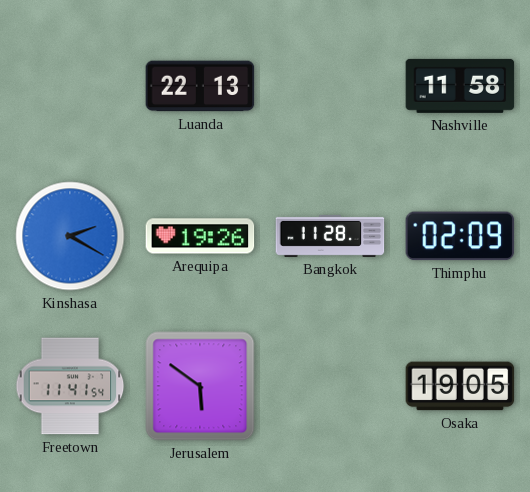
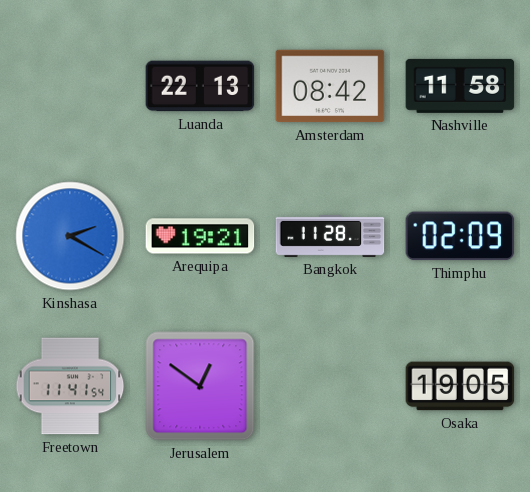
Amsterdam: none -> 08:42
Arequipa: 19:26 -> 19:21
Jerusalem: 5:51 -> 12:51
